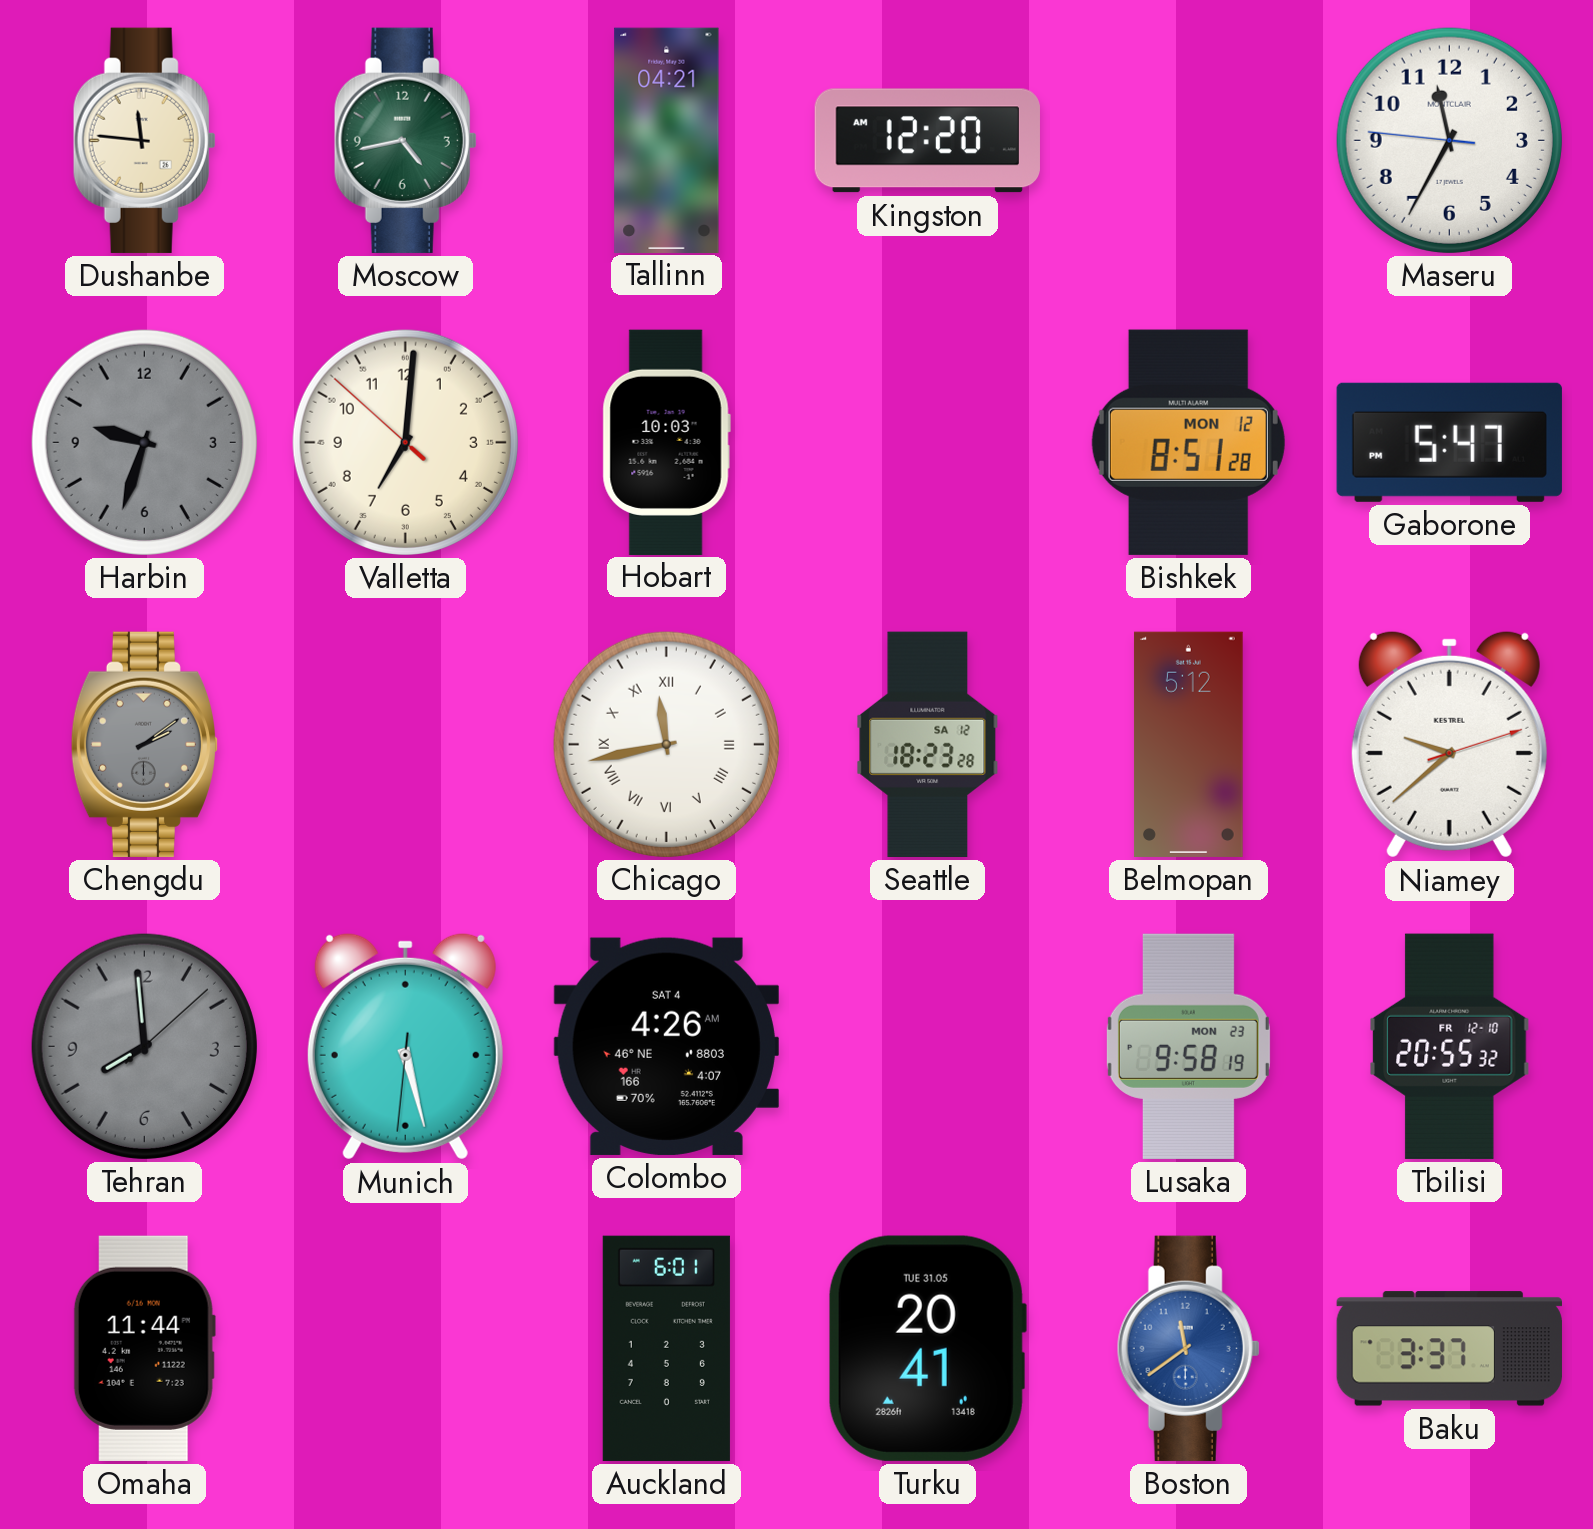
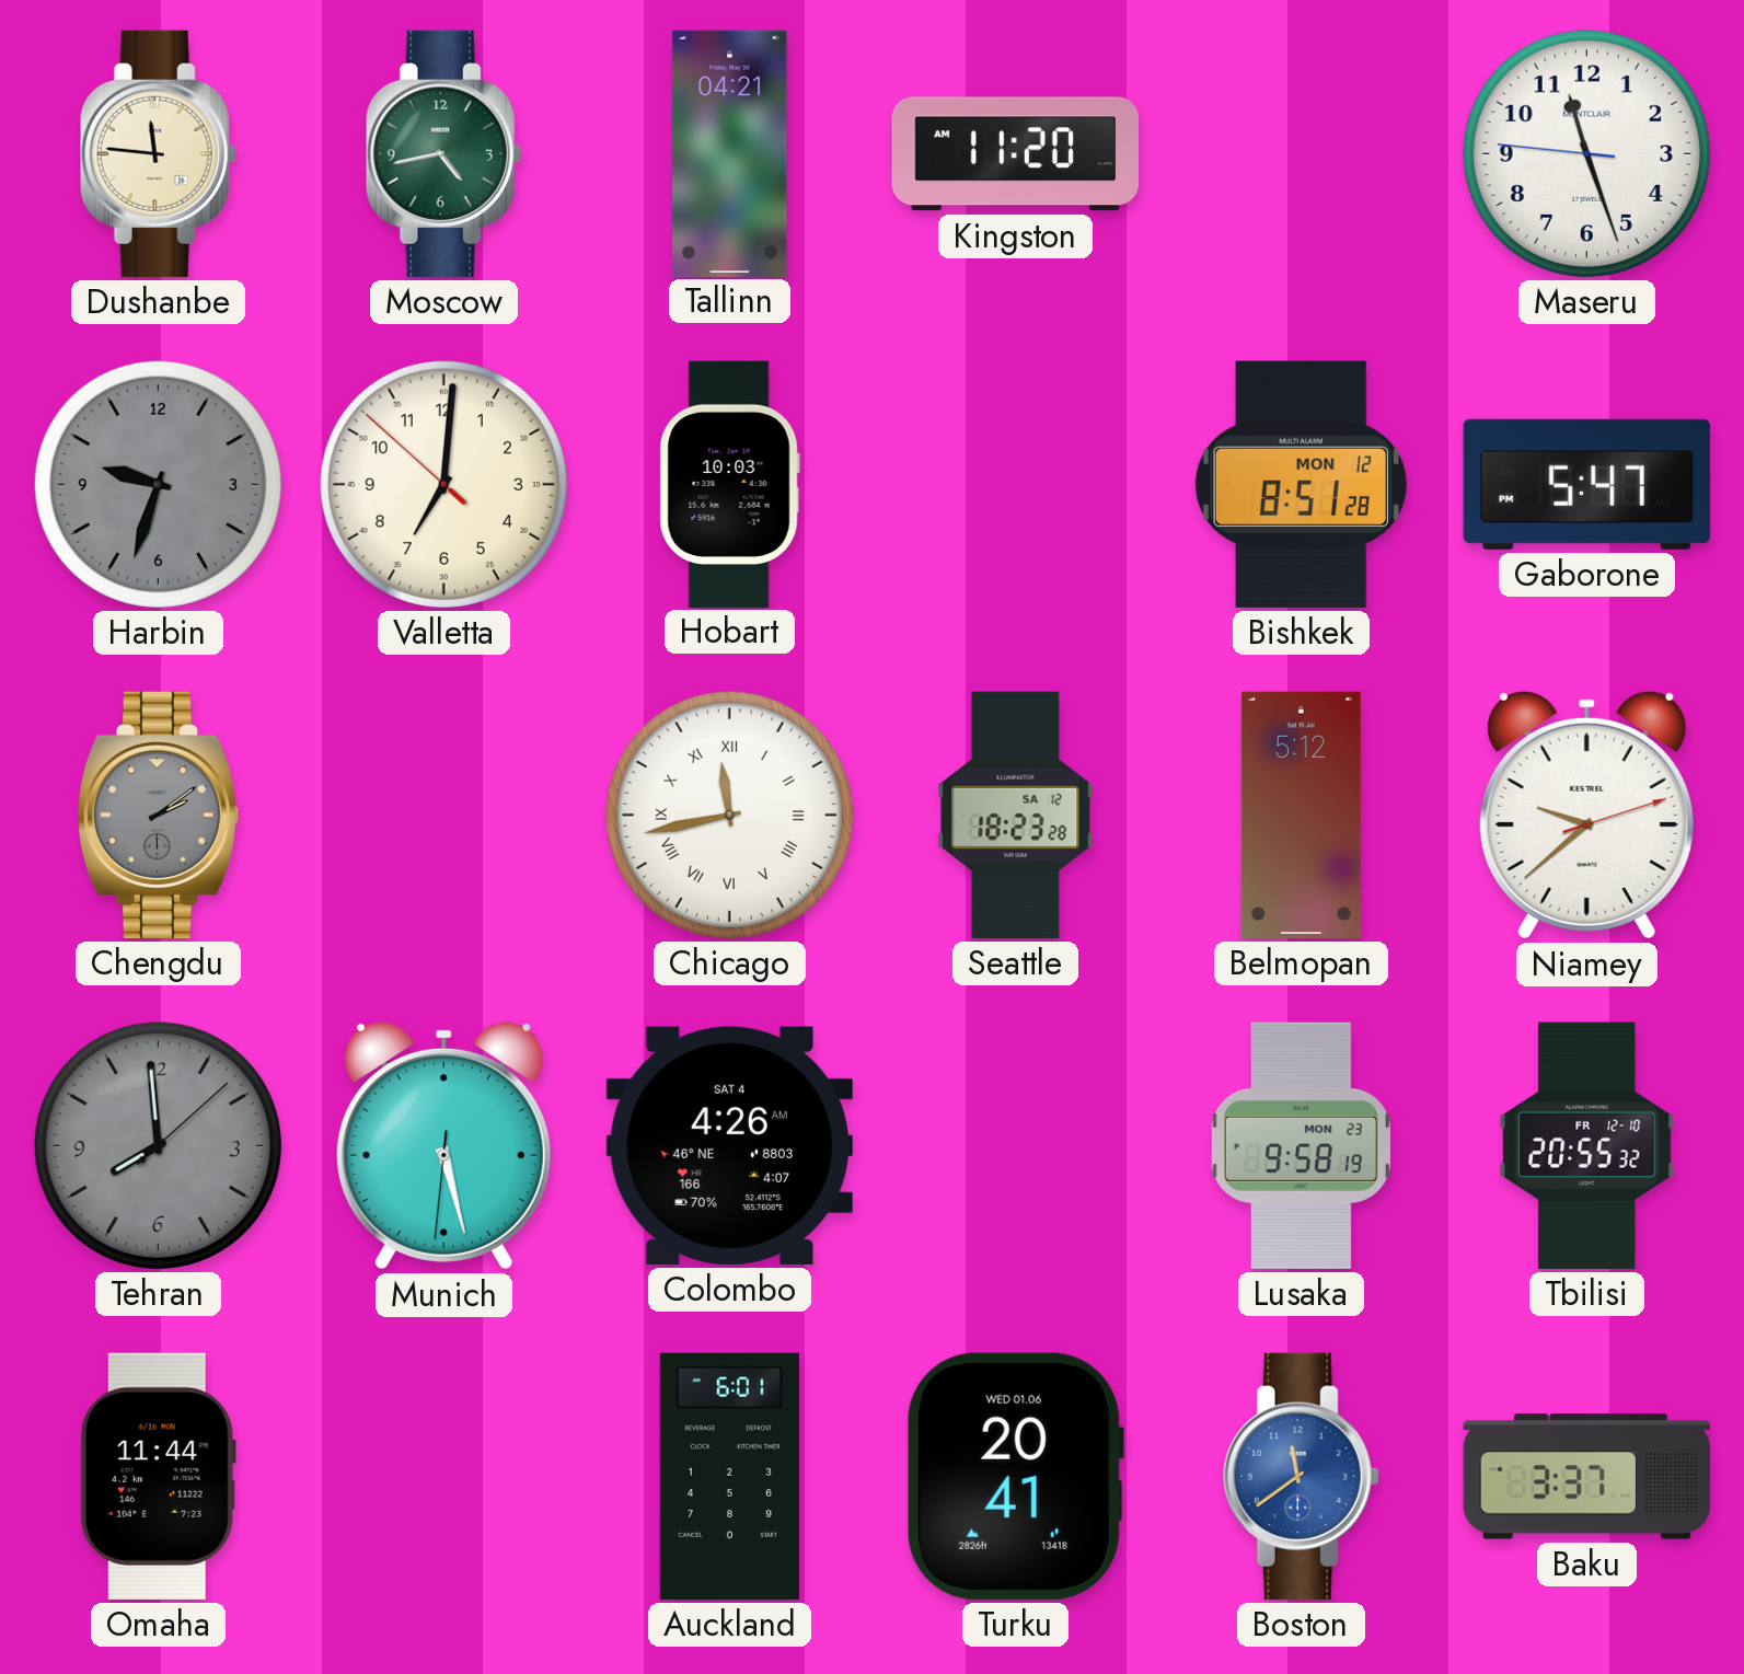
Kingston: 12:20 -> 11:20
Maseru: 11:34 -> 11:26
Turku date: TUE 31.05 -> WED 01.06
